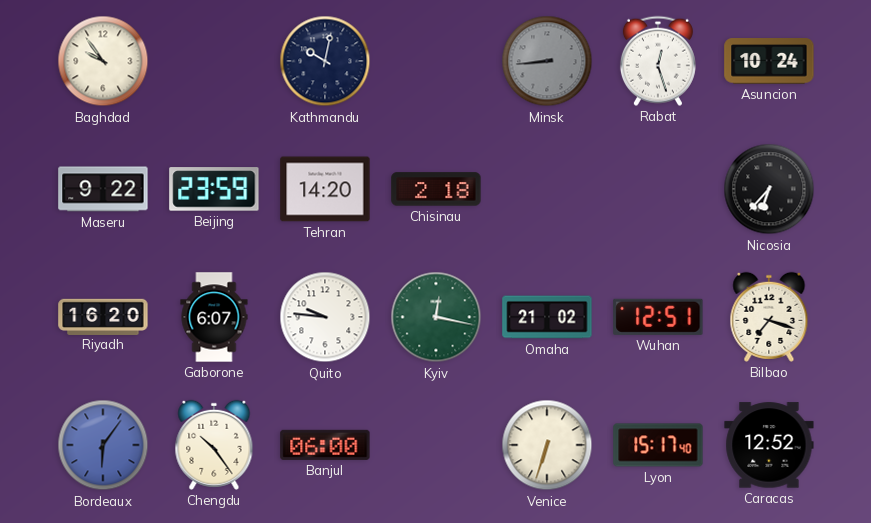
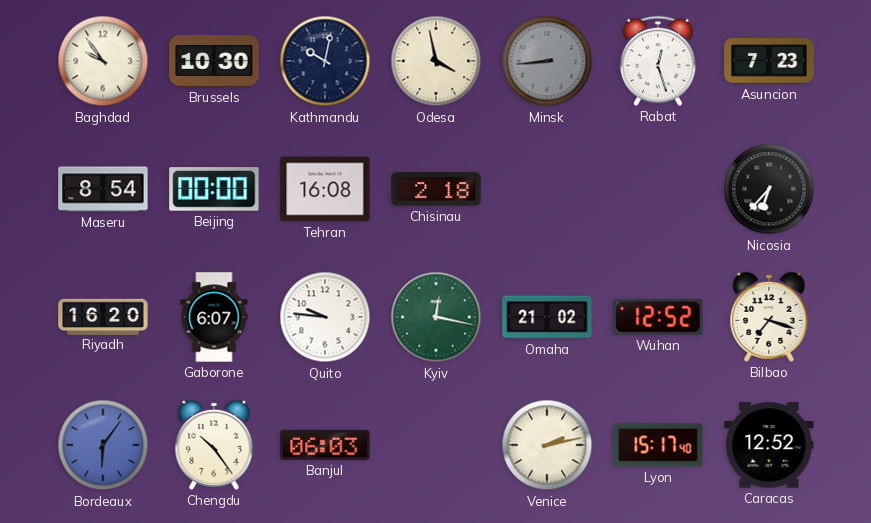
Brussels: none -> 10:30
Odesa: none -> 3:58
Asuncion: 10:24 -> 7:23
Maseru: 9:22 -> 8:54
Beijing: 23:59 -> 00:00
Tehran: 14:20 -> 16:08
Wuhan: 12:51 -> 12:52
Banjul: 06:00 -> 06:03
Venice: 6:33 -> 2:13
